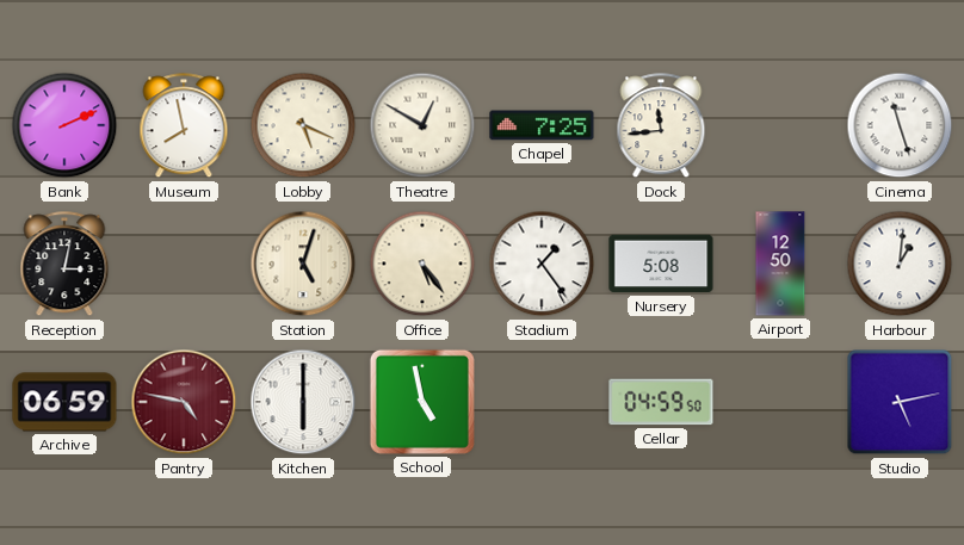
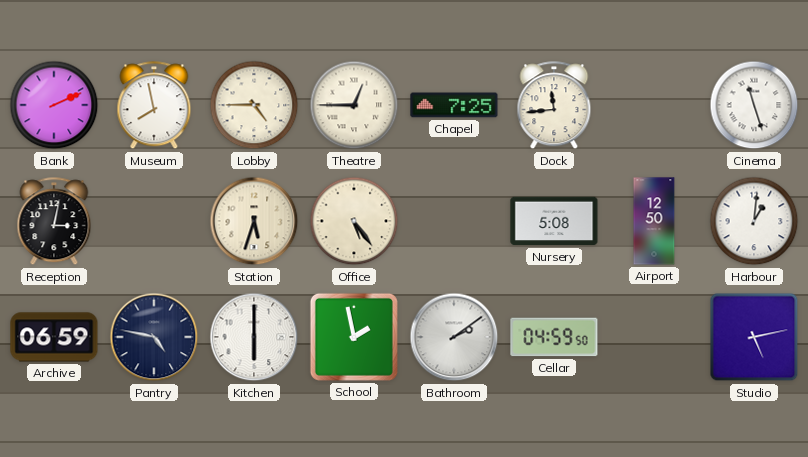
Lobby: 5:19 -> 4:45
Theatre: 12:50 -> 12:45
Station: 5:03 -> 5:33
Stadium: 1:24 -> none
Pantry dial: burgundy -> navy
School: 4:58 -> 1:58
Bathroom: none -> 2:09
